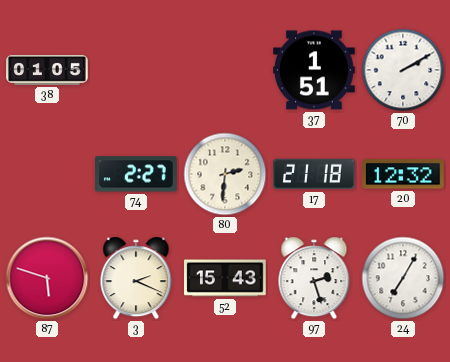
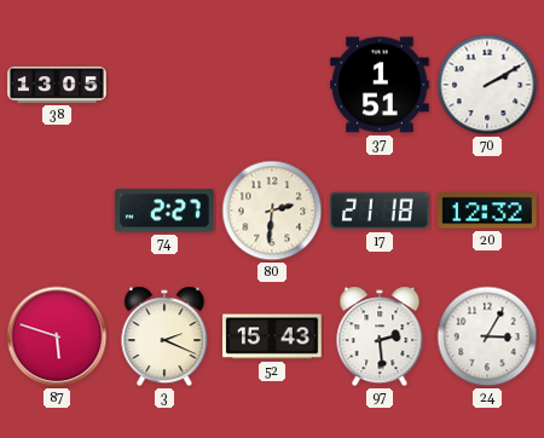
38: 01:05 -> 13:05
97: 2:27 -> 2:29
24: 7:05 -> 3:05
